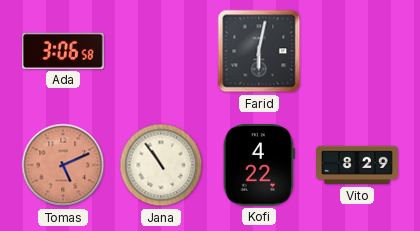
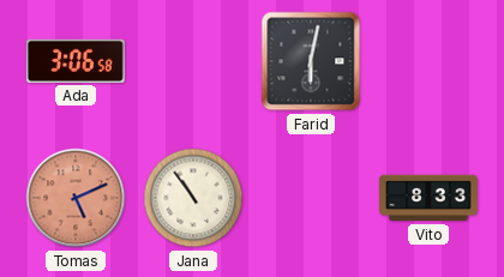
Kofi: 4:22 -> none
Vito: 8:29 -> 8:33
